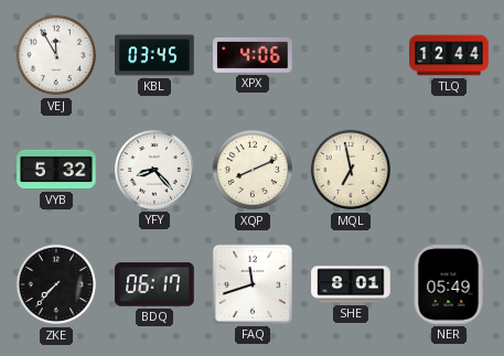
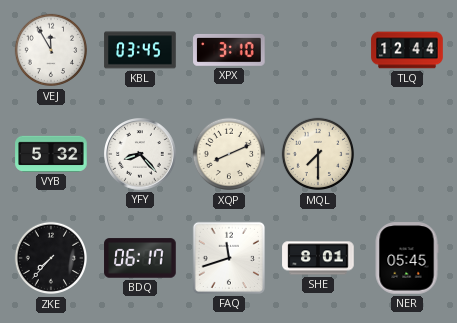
XPX: 4:06 -> 3:10
MQL: 6:58 -> 7:30
NER: 05:49 -> 05:45
